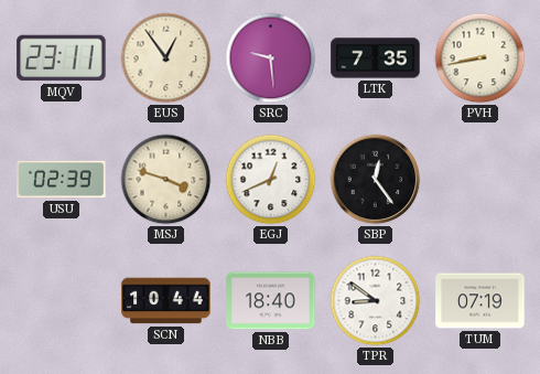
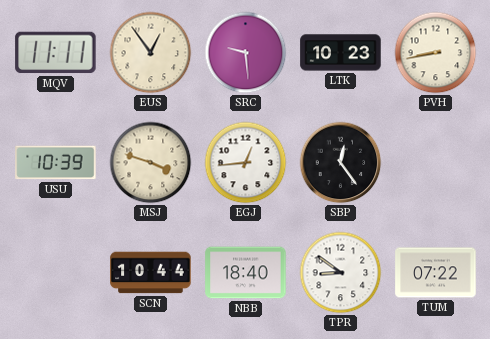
MQV: 23:11 -> 11:11
LTK: 7:35 -> 10:23
USU: 02:39 -> 10:39
EGJ: 12:41 -> 12:44
TUM: 07:19 -> 07:22
